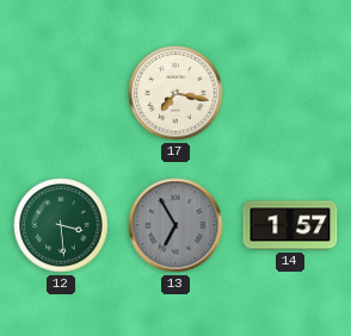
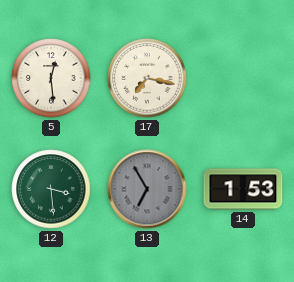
5: none -> 12:29
14: 1:57 -> 1:53
